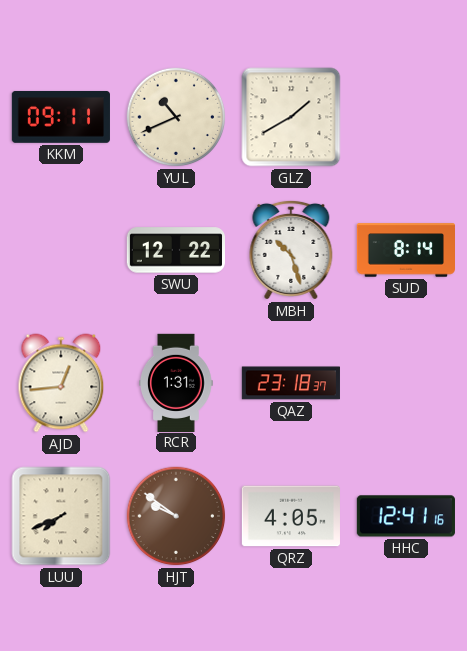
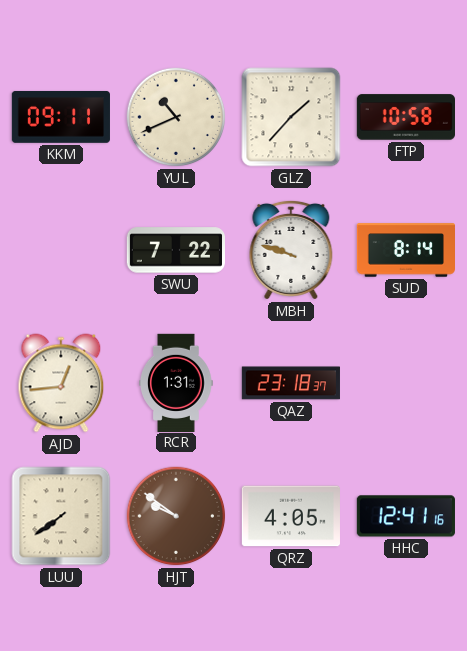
GLZ: 1:40 -> 1:37
FTP: none -> 10:58
SWU: 12:22 -> 7:22
MBH: 10:27 -> 9:48
LUU: 7:41 -> 7:39
